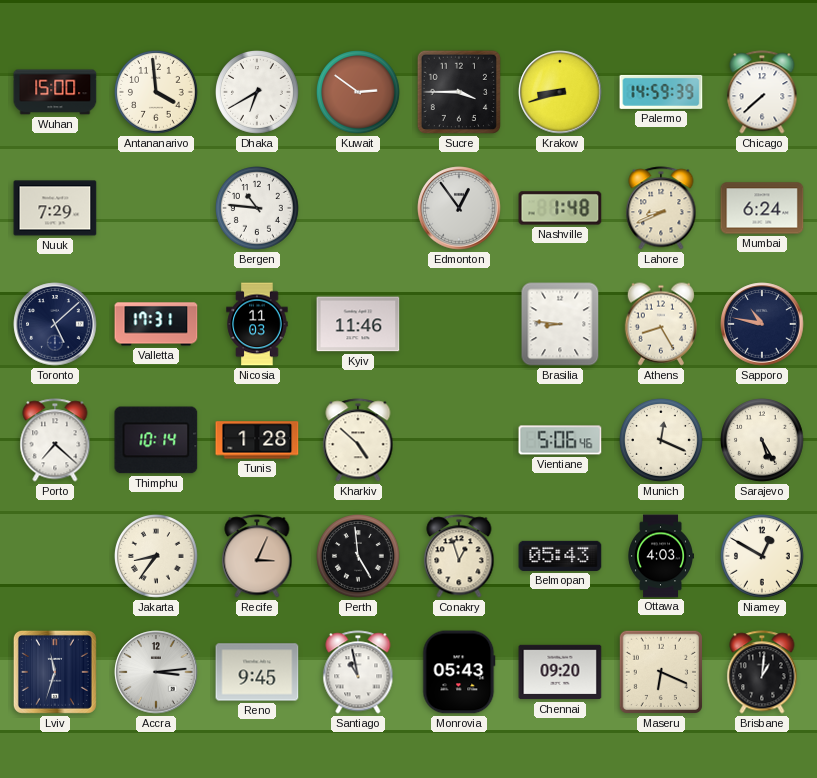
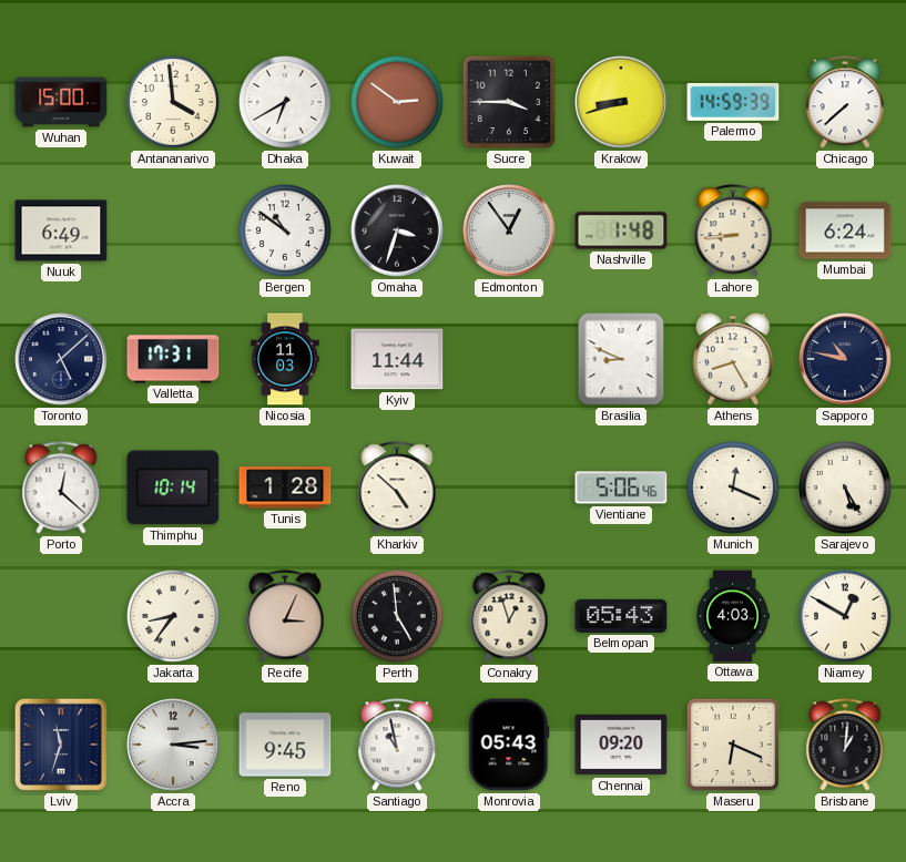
Nuuk: 7:29 -> 6:49
Bergen: 10:46 -> 10:51
Omaha: none -> 3:33
Lahore: 8:41 -> 8:44
Kyiv: 11:46 -> 11:44
Brasilia: 8:46 -> 8:49
Porto: 7:22 -> 12:22
